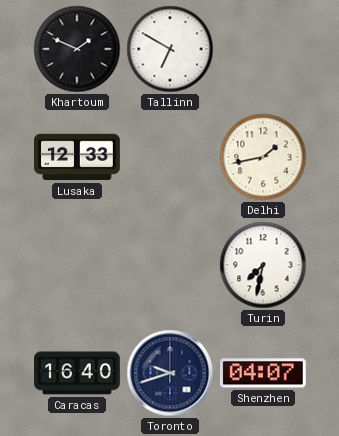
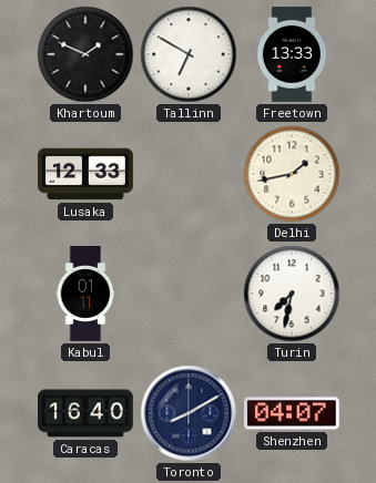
Freetown: none -> 13:33
Kabul: none -> 01:11
Toronto: 9:42 -> 8:10
